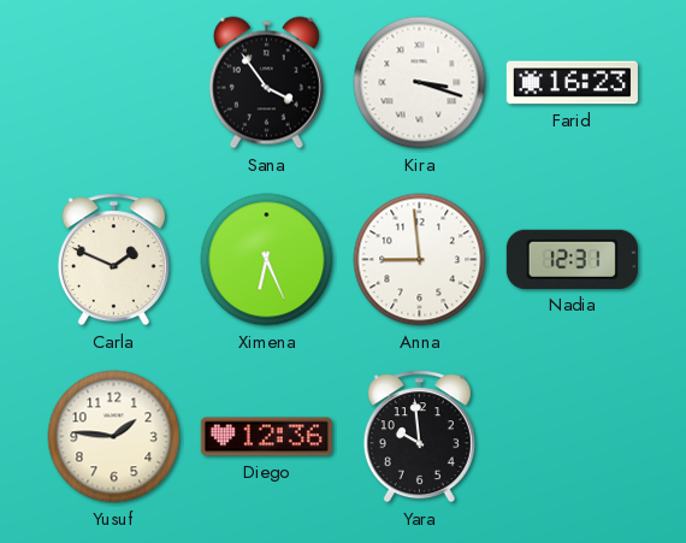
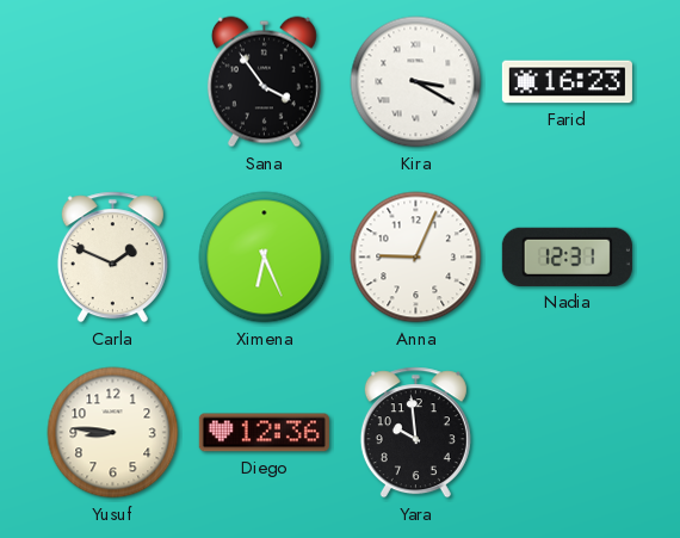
Kira: 3:18 -> 3:20
Anna: 8:59 -> 9:04
Yusuf: 1:46 -> 8:46
